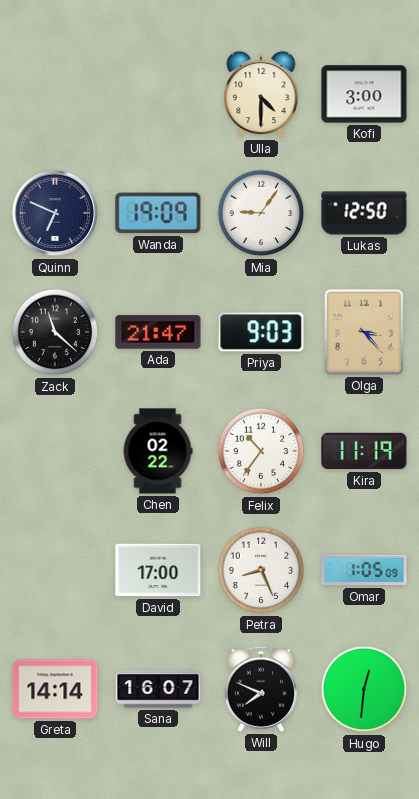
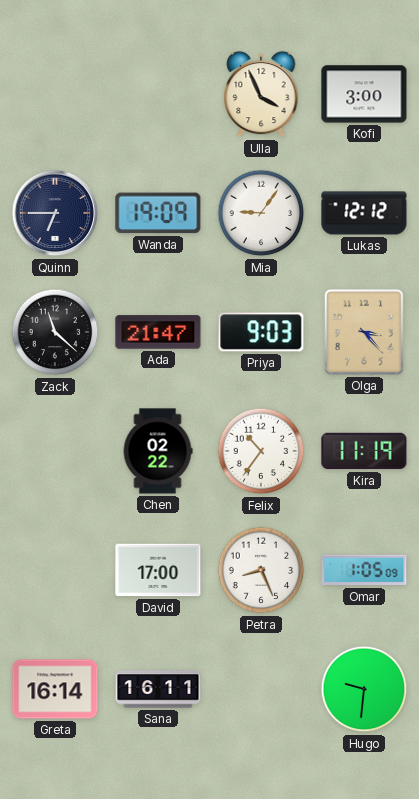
Ulla: 4:30 -> 3:56
Quinn: 6:49 -> 6:45
Lukas: 12:50 -> 12:12
Greta: 14:14 -> 16:14
Sana: 16:07 -> 16:11
Will: 7:49 -> none
Hugo: 12:31 -> 9:31
